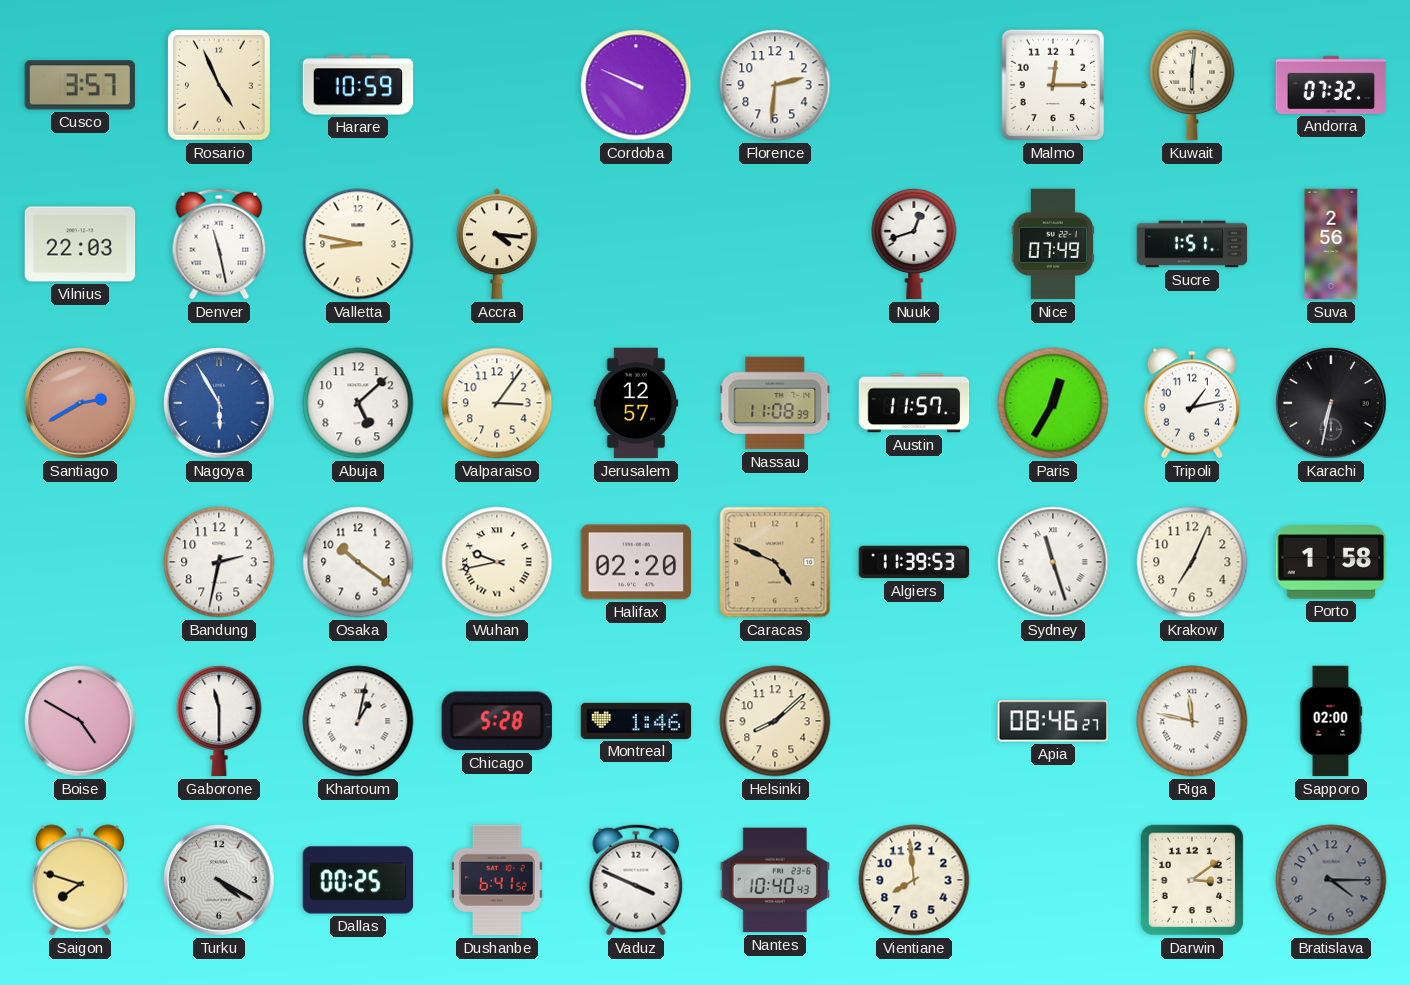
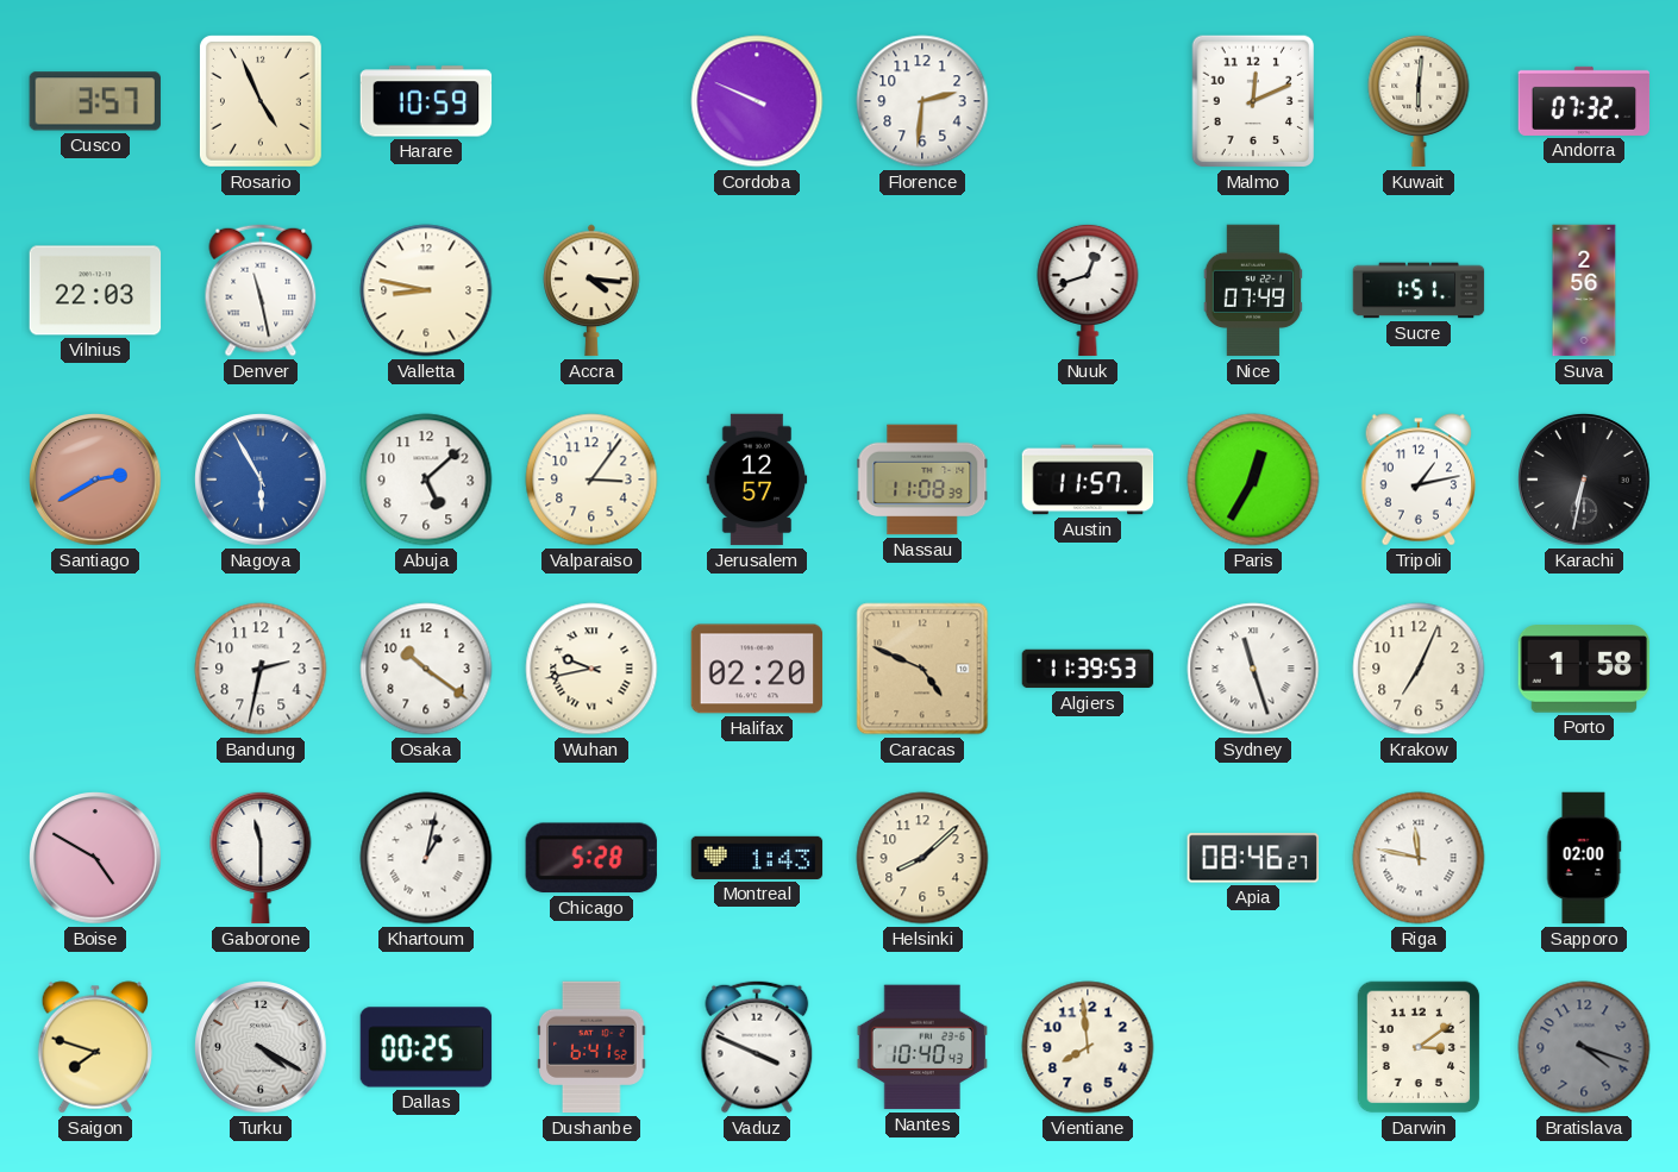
Malmo: 12:15 -> 12:11
Montreal: 1:46 -> 1:43
Bratislava: 4:15 -> 4:18
